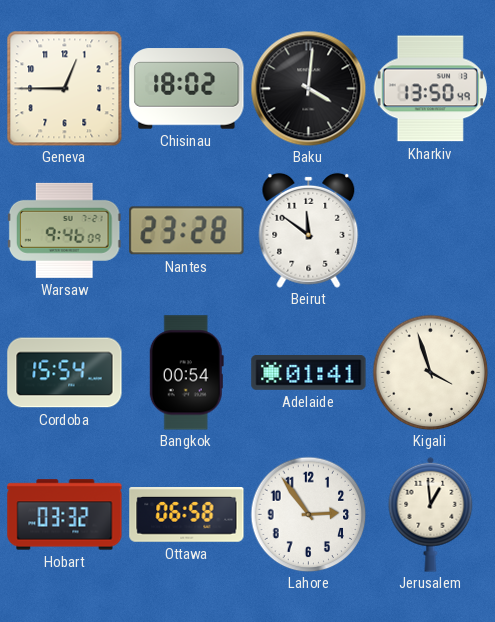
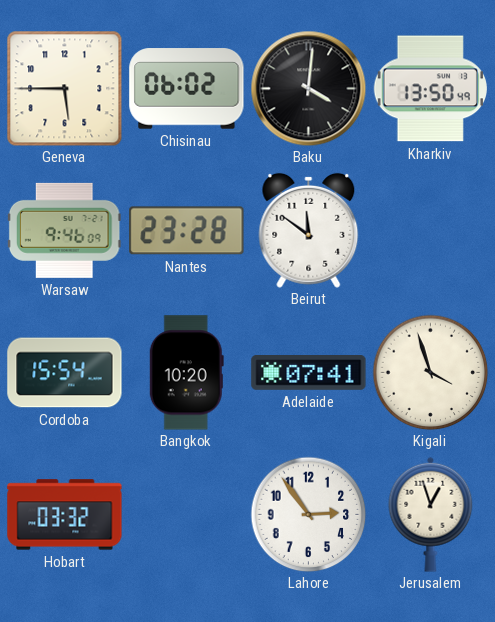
Geneva: 12:45 -> 5:45
Chisinau: 18:02 -> 06:02
Bangkok: 00:54 -> 10:20
Adelaide: 01:41 -> 07:41
Ottawa: 06:58 -> none
Jerusalem: 12:59 -> 12:57
